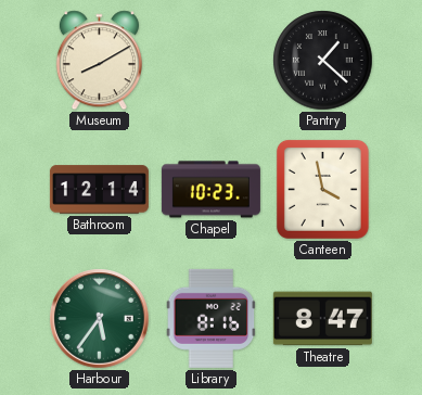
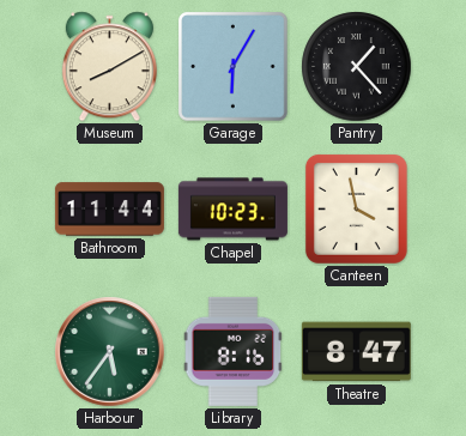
Garage: none -> 6:05
Pantry: 1:22 -> 1:23
Bathroom: 12:14 -> 11:44
